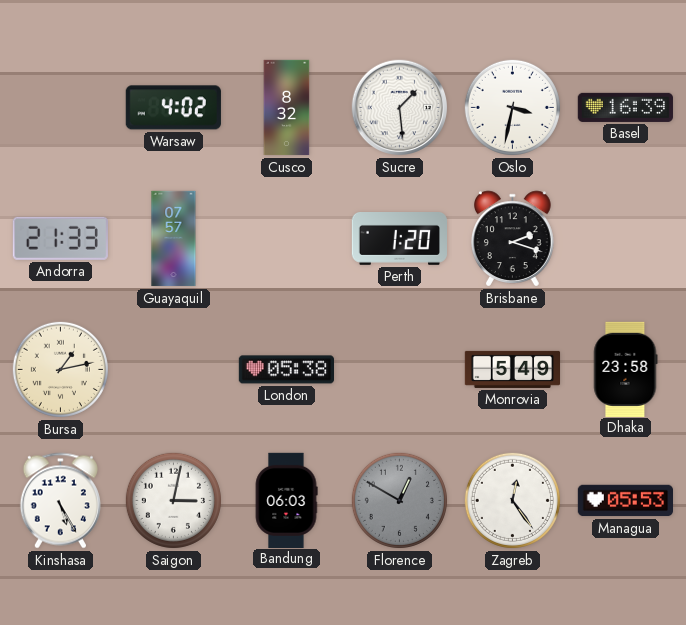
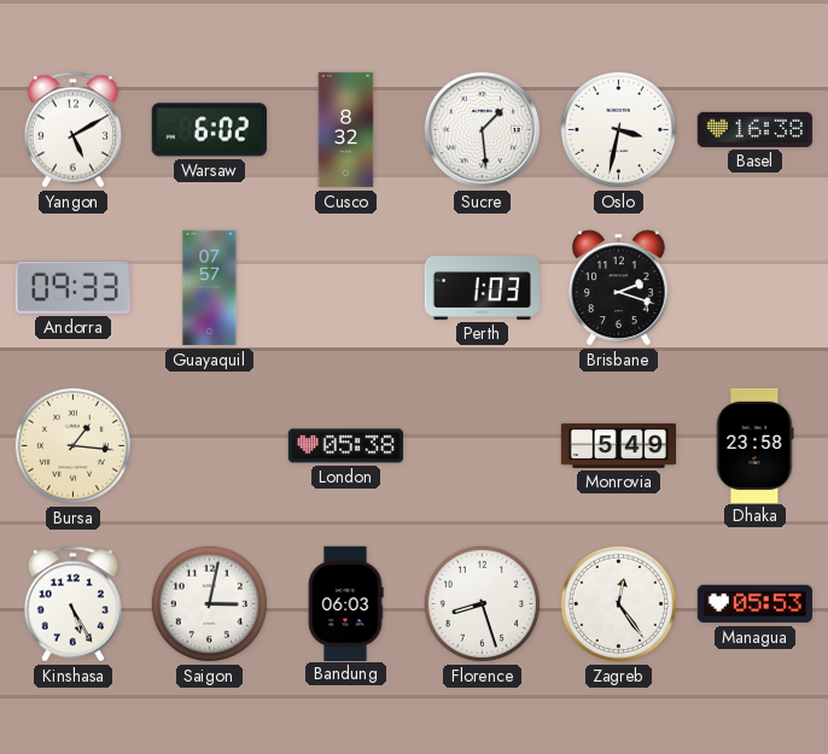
Yangon: none -> 5:10
Warsaw: 4:02 -> 6:02
Basel: 16:39 -> 16:38
Andorra: 21:33 -> 09:33
Perth: 1:20 -> 1:03
Bursa: 1:13 -> 1:16
Florence: 12:50 -> 8:27
Florence dial: grey -> white
